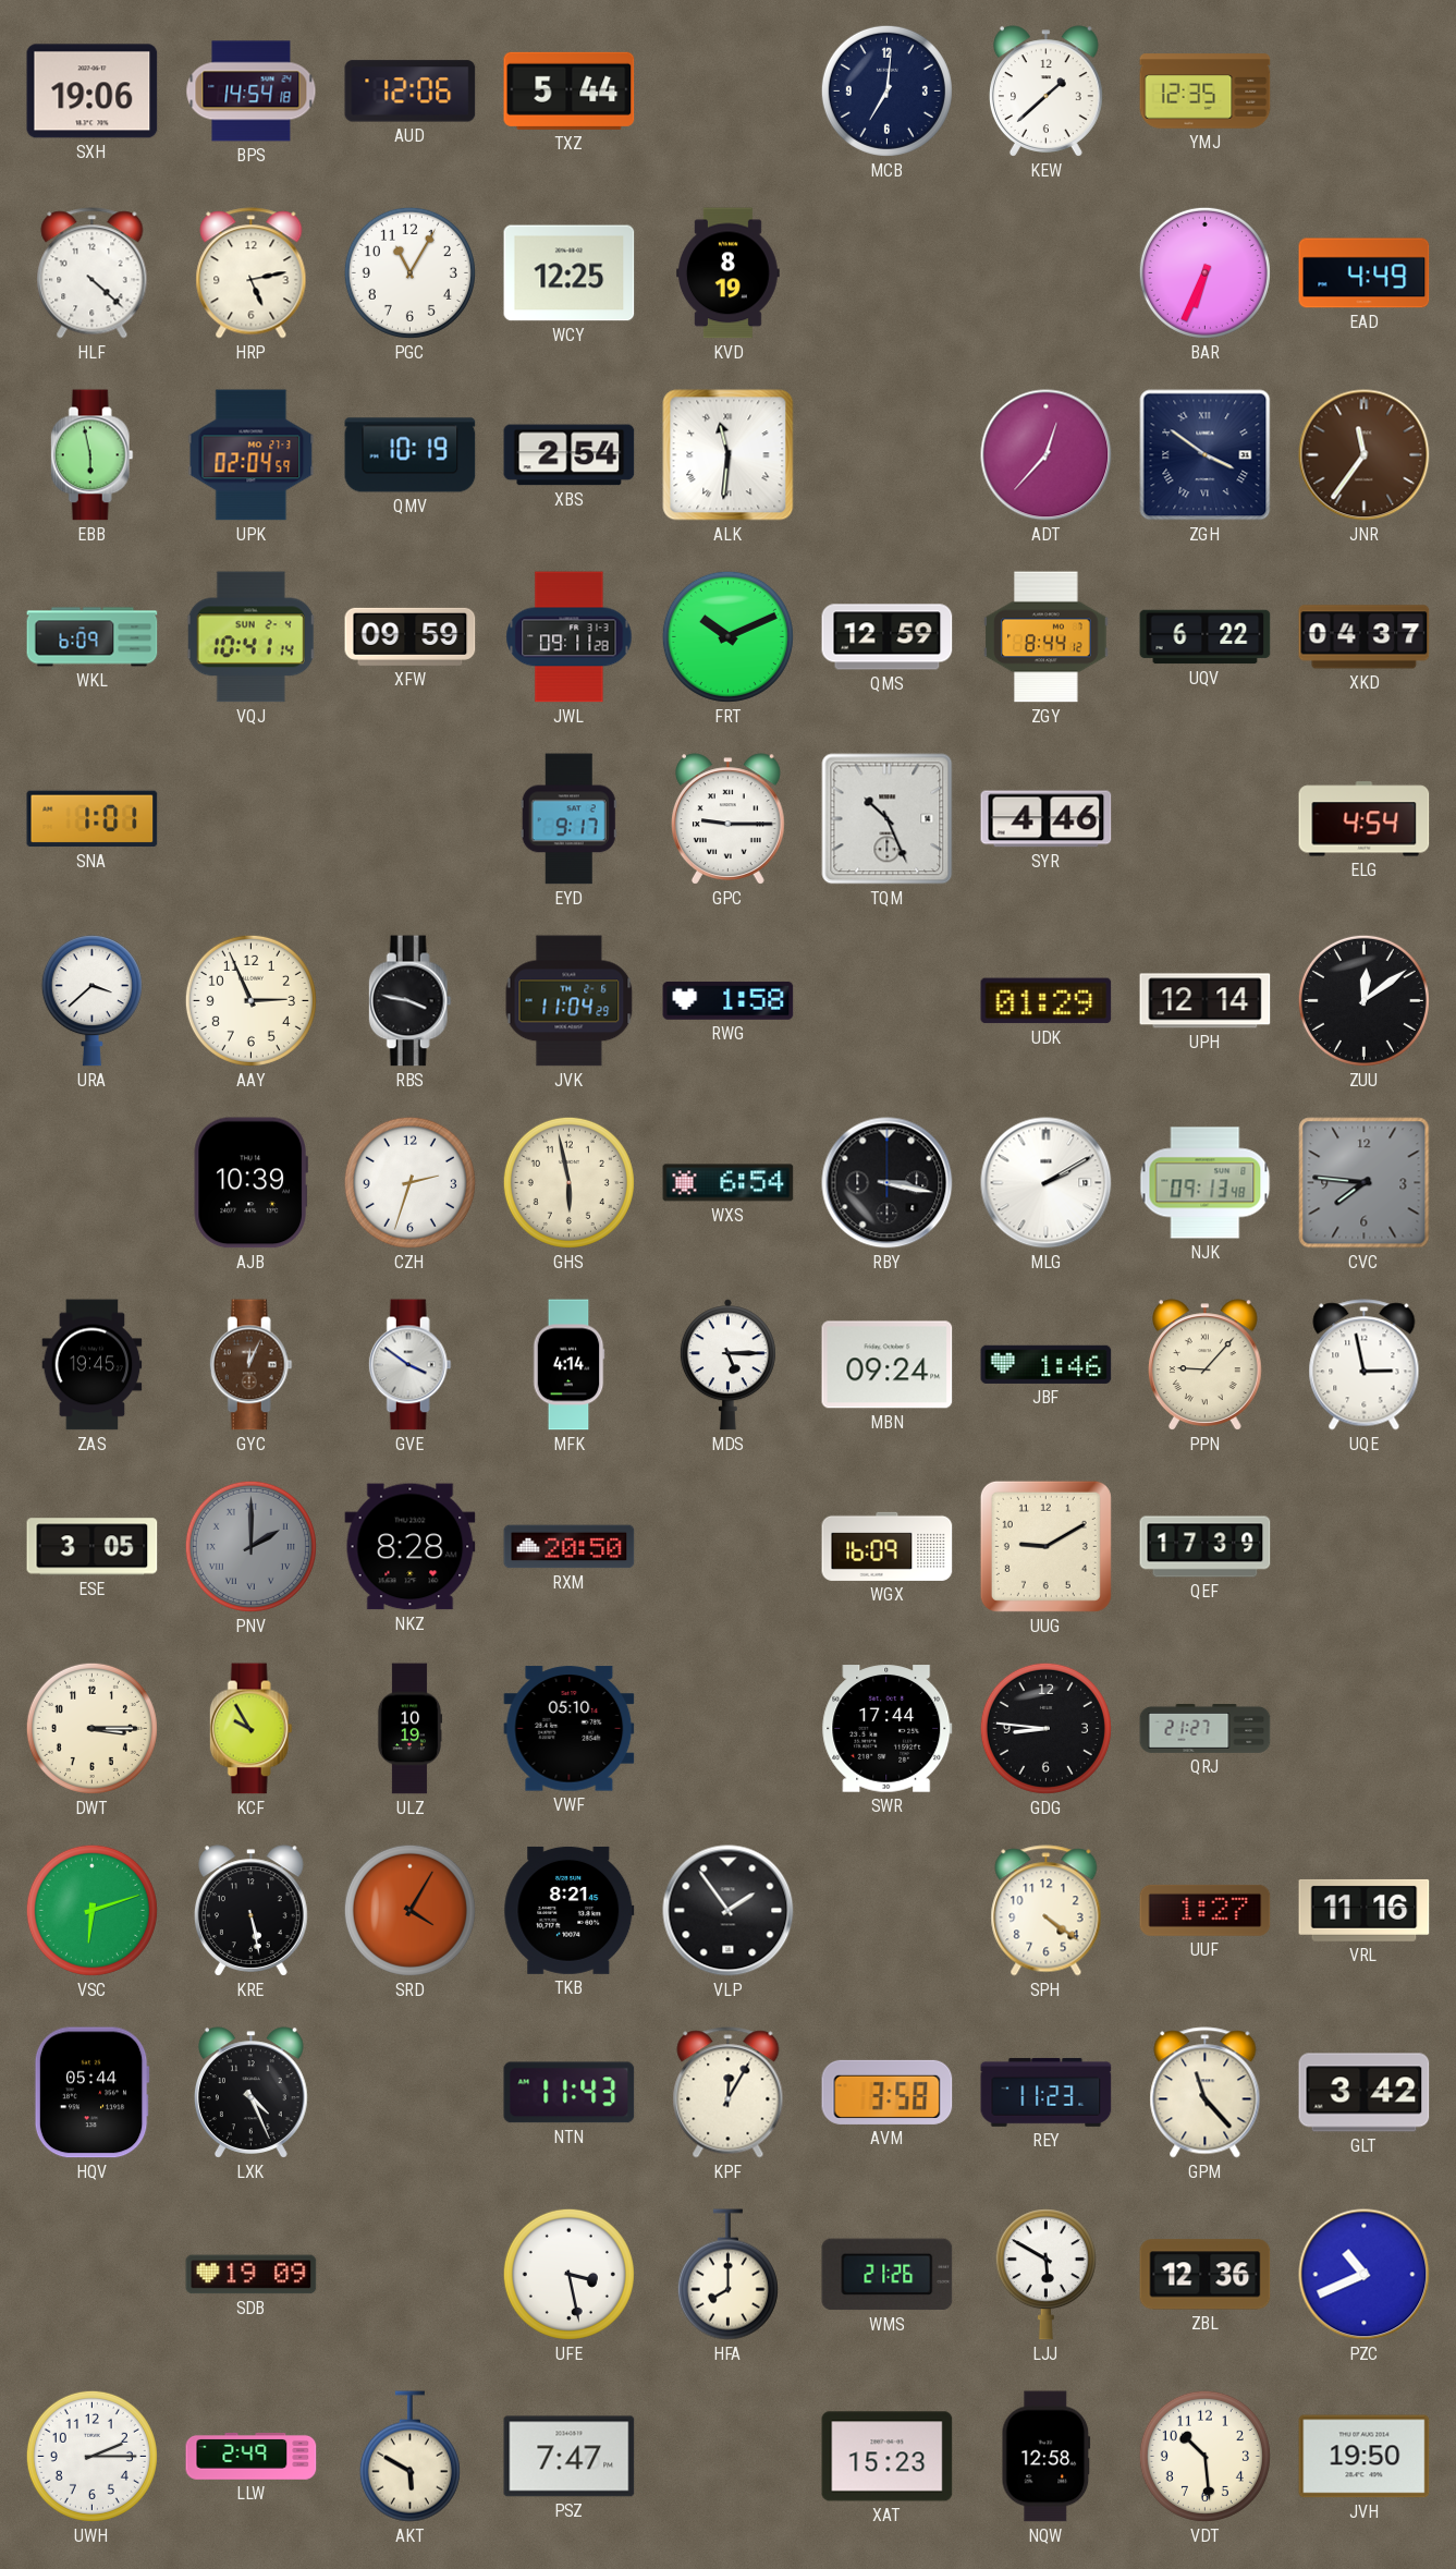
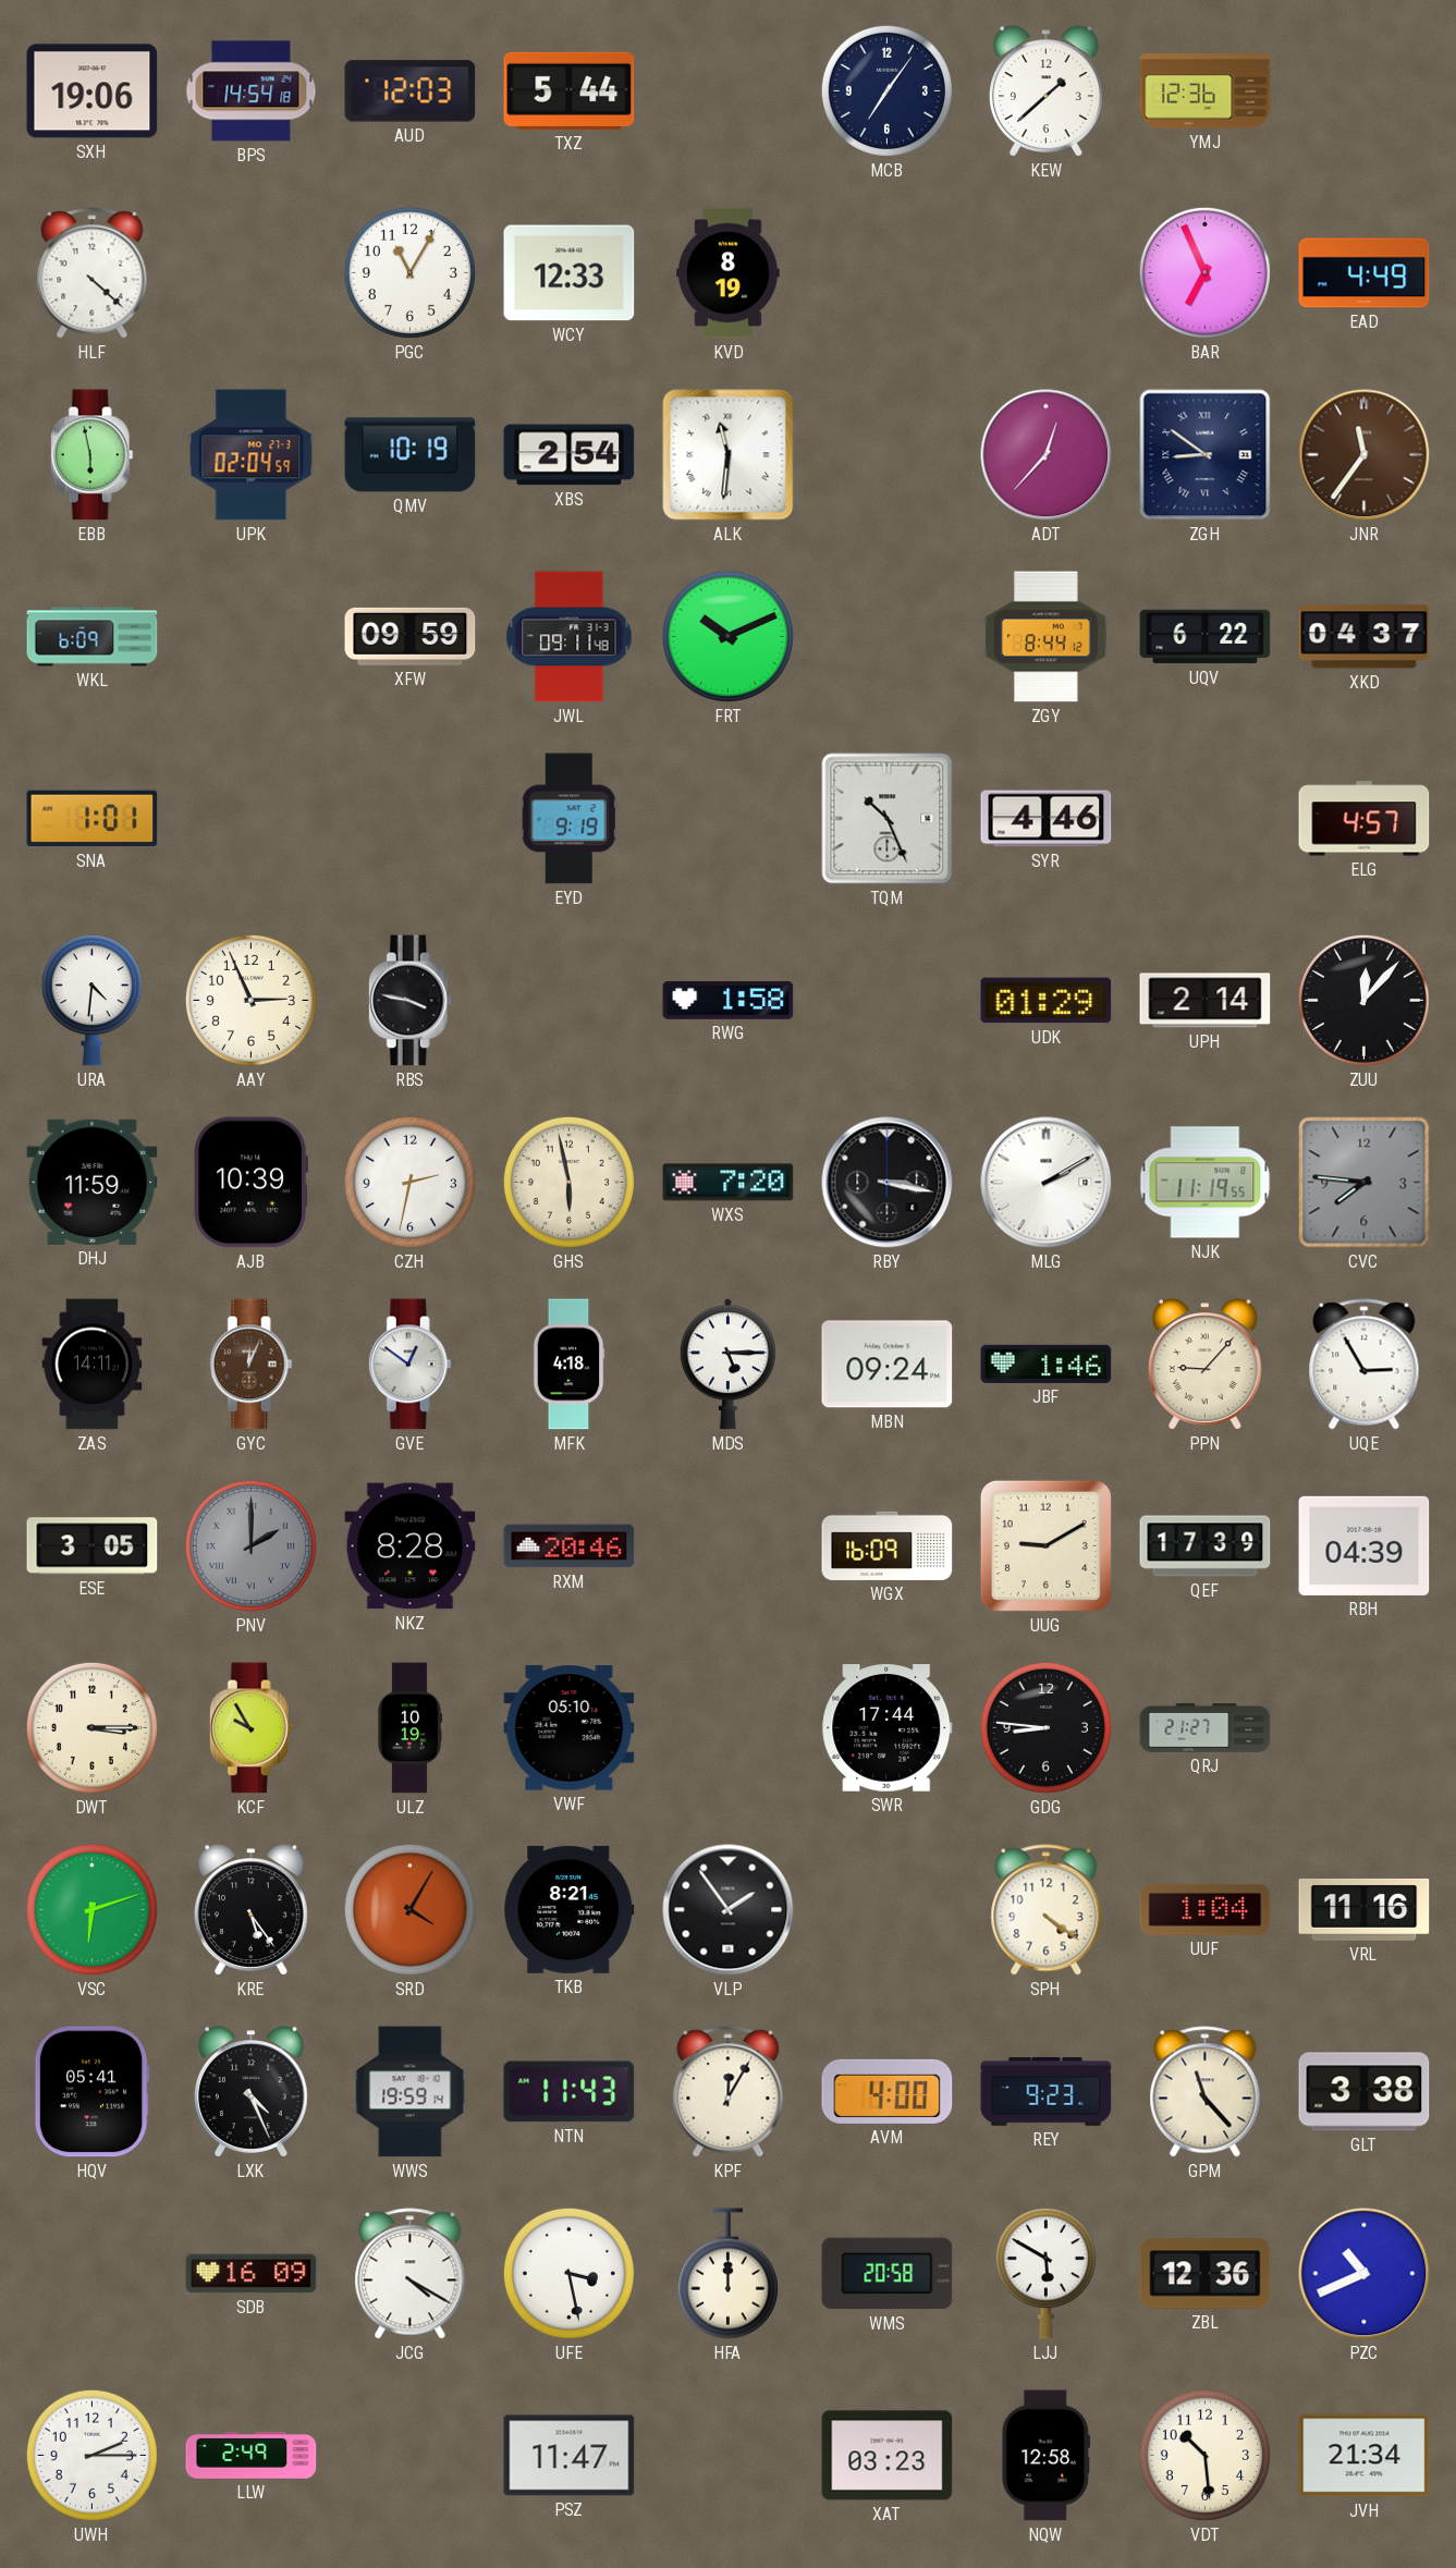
AUD: 12:06 -> 12:03
MCB: 7:01 -> 7:06
YMJ: 12:35 -> 12:36
HRP: 5:13 -> none
WCY: 12:25 -> 12:33
BAR: 6:34 -> 6:56
ZGH: 3:51 -> 8:51
VQJ: 10:41 -> none
JWL: 09:11:28 -> 09:11:48
QMS: 12:59 -> none
EYD: 9:17 -> 9:19
GPC: 9:15 -> none
ELG: 4:54 -> 4:57
URA: 3:38 -> 4:31
JVK: 11:04 -> none
UPH: 12:14 -> 2:14
ZUU: 12:09 -> 12:07
DHJ: none -> 11:59
CZH: 2:33 -> 2:32
WXS: 6:54 -> 7:20
NJK: 09:13 -> 11:19
ZAS: 19:45 -> 14:11
GVE: 3:51 -> 12:51
MFK: 4:14 -> 4:18
UQE: 2:58 -> 2:55
RXM: 20:50 -> 20:46
RBH: none -> 04:39
KRE: 5:28 -> 5:24
UUF: 1:27 -> 1:04
HQV: 05:44 -> 05:41
WWS: none -> 19:59
AVM: 3:58 -> 4:00
REY: 11:23 -> 9:23
GLT: 3:42 -> 3:38
SDB: 19:09 -> 16:09
JCG: none -> 4:20
HFA: 8:00 -> 12:00
WMS: 21:26 -> 20:58
AKT: 5:50 -> none
PSZ: 7:47 -> 11:47
XAT: 15:23 -> 03:23
JVH: 19:50 -> 21:34
